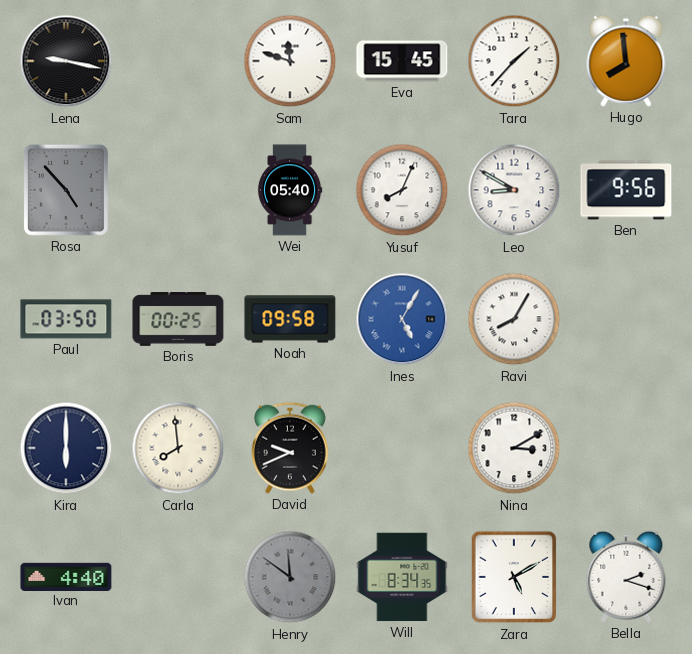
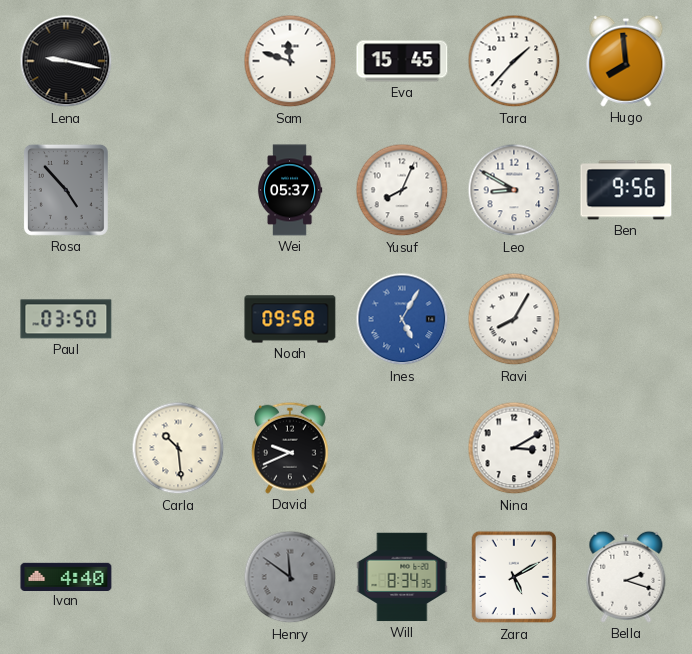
Wei: 05:40 -> 05:37
Boris: 00:25 -> none
Kira: 6:00 -> none
Carla: 7:59 -> 10:29
